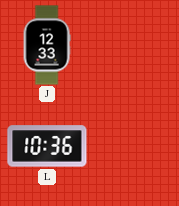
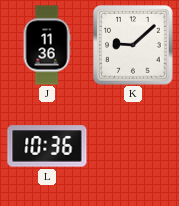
J: 12:33 -> 11:36
K: none -> 9:08
